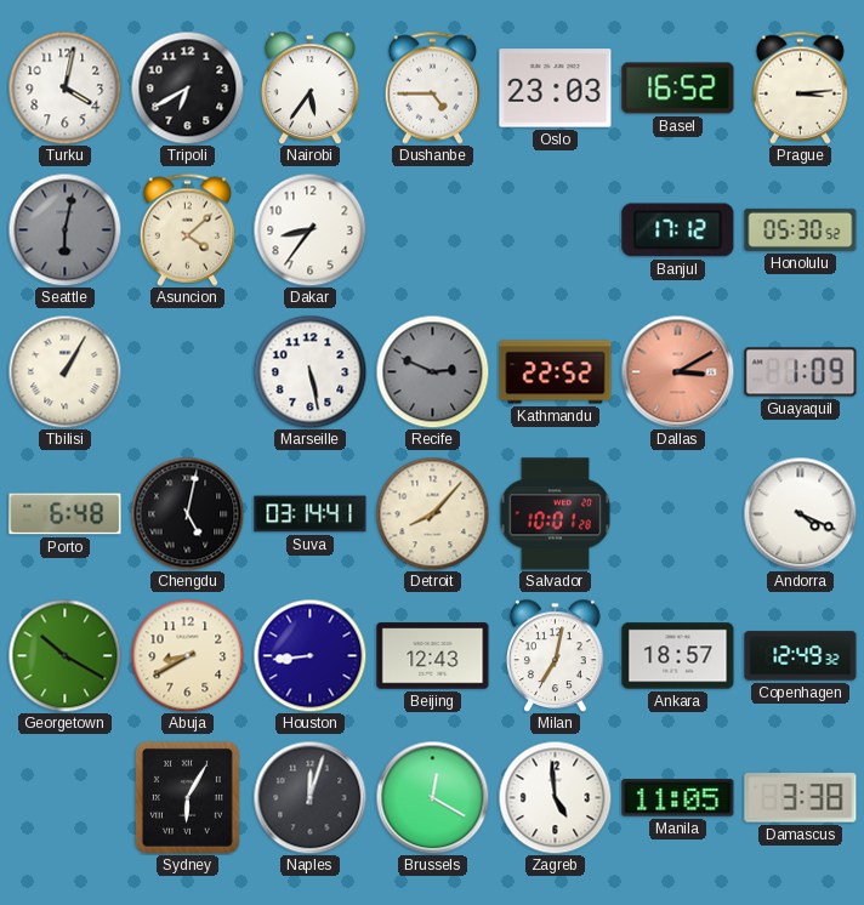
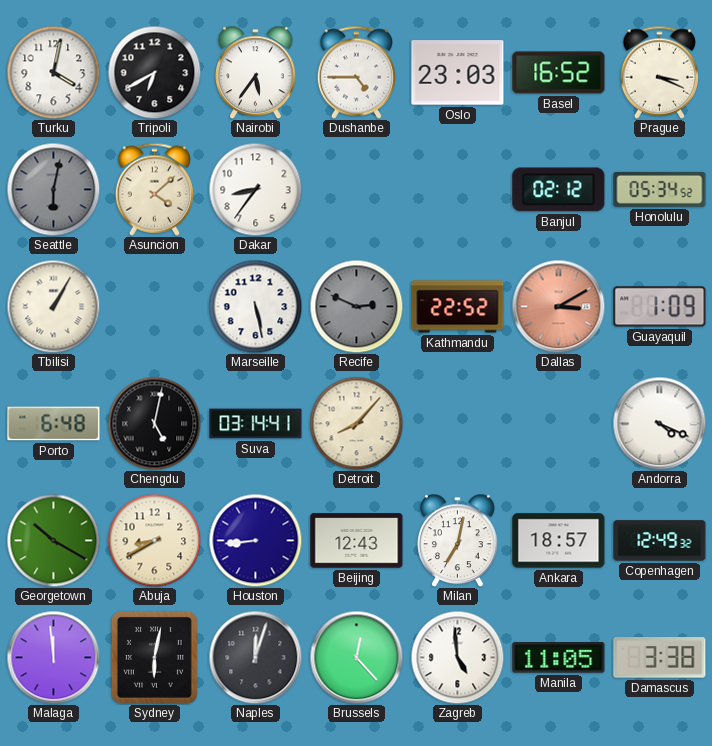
Prague: 3:14 -> 3:19
Banjul: 17:12 -> 02:12
Honolulu: 05:30 -> 05:34
Salvador: 10:01 -> none
Malaga: none -> 11:59
Sydney: 6:05 -> 6:02
Brussels: 12:20 -> 12:23
